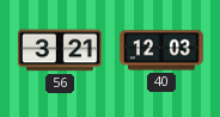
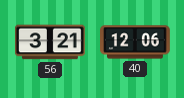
40: 12:03 -> 12:06
